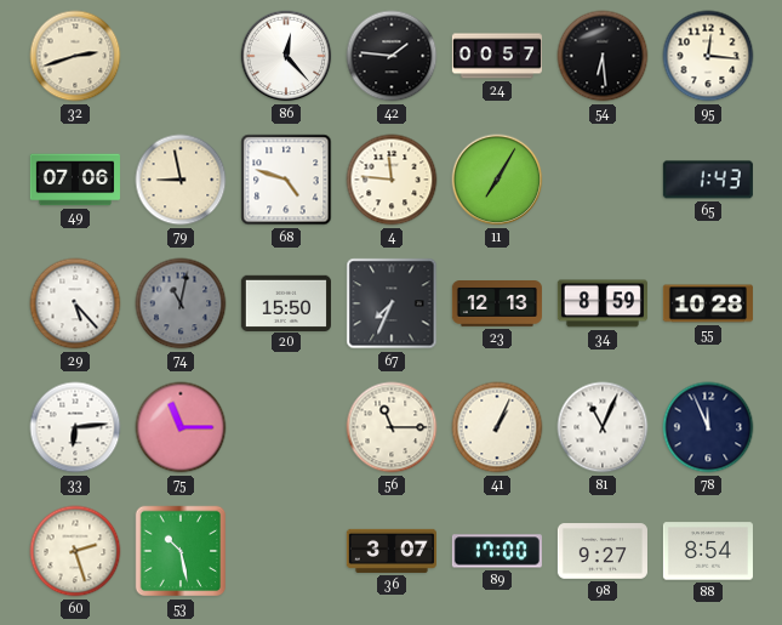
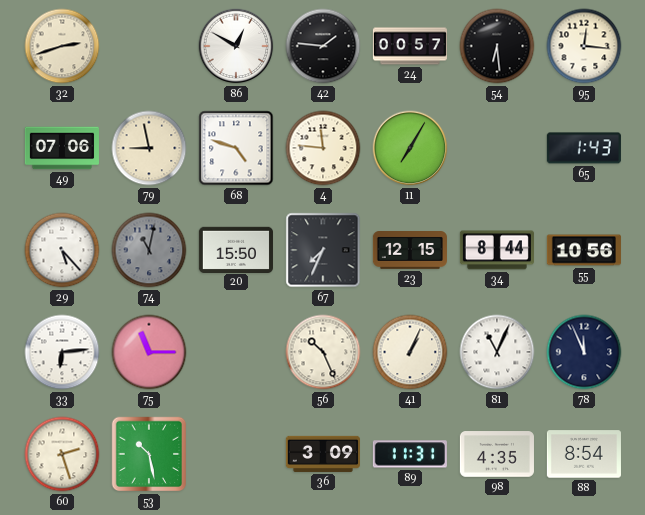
86: 12:23 -> 12:50
23: 12:13 -> 12:15
34: 8:59 -> 8:44
55: 10:28 -> 10:56
56: 11:15 -> 10:26
36: 3:07 -> 3:09
89: 17:00 -> 11:31
98: 9:27 -> 4:35
